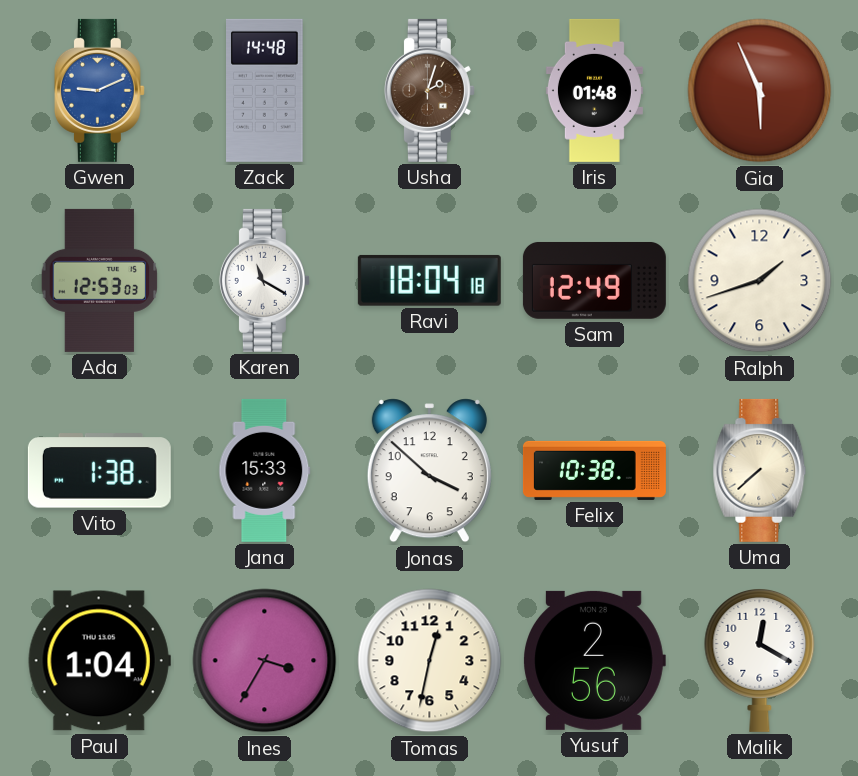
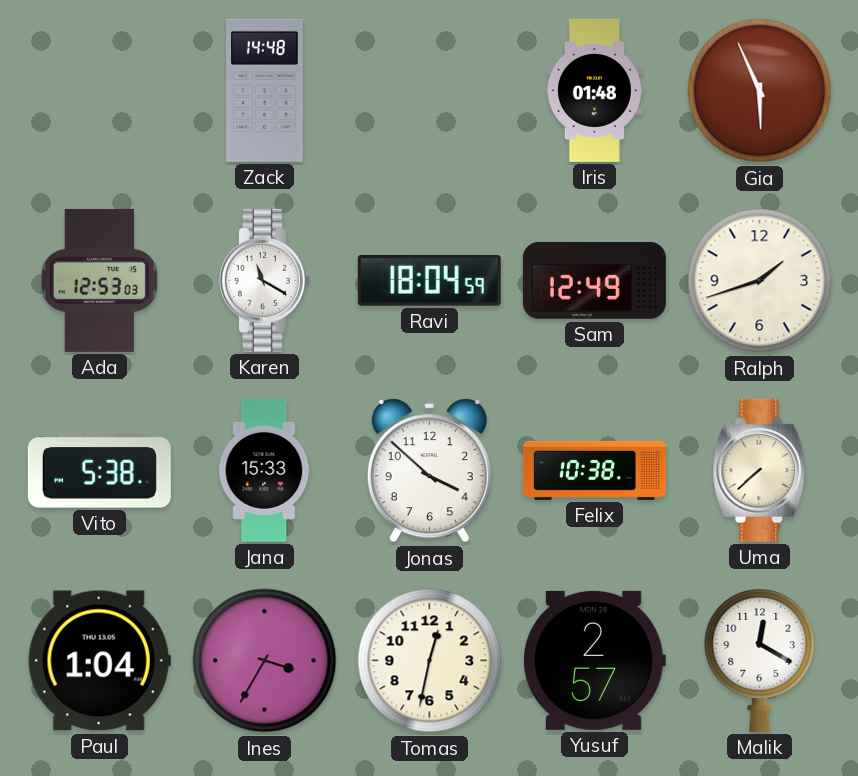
Gwen: 9:11 -> none
Usha: 2:03 -> none
Ravi: 18:04:18 -> 18:04:59
Vito: 1:38 -> 5:38
Yusuf: 2:56 -> 2:57
